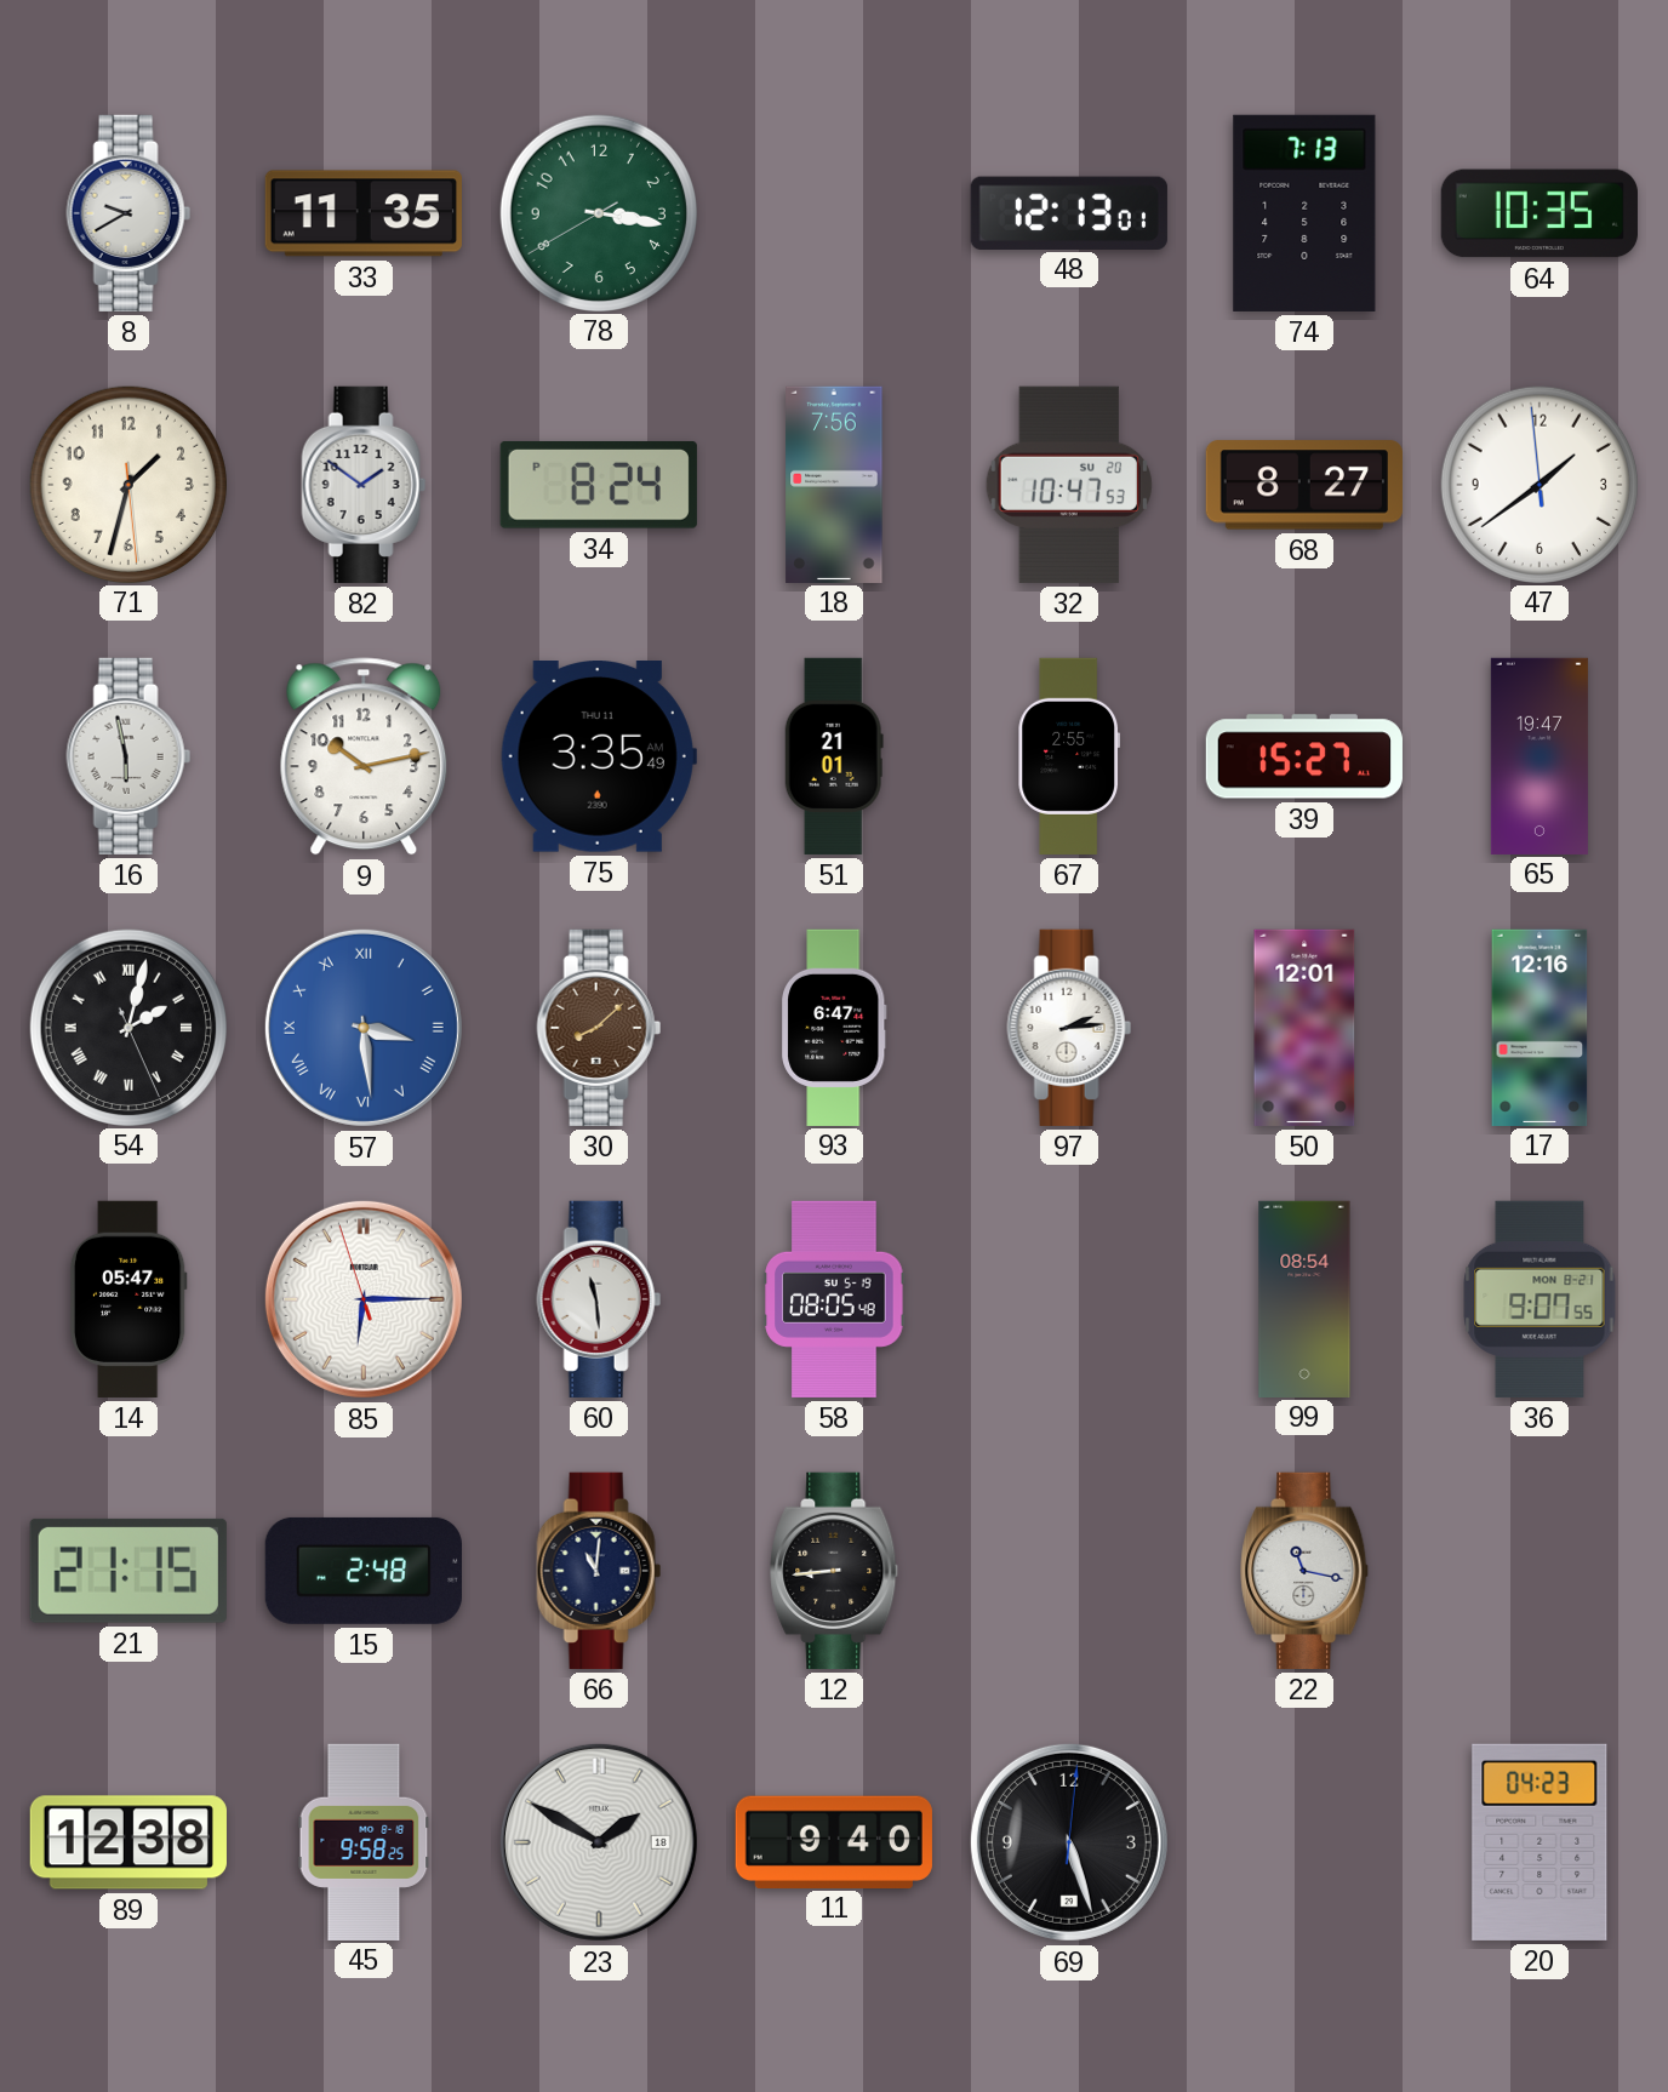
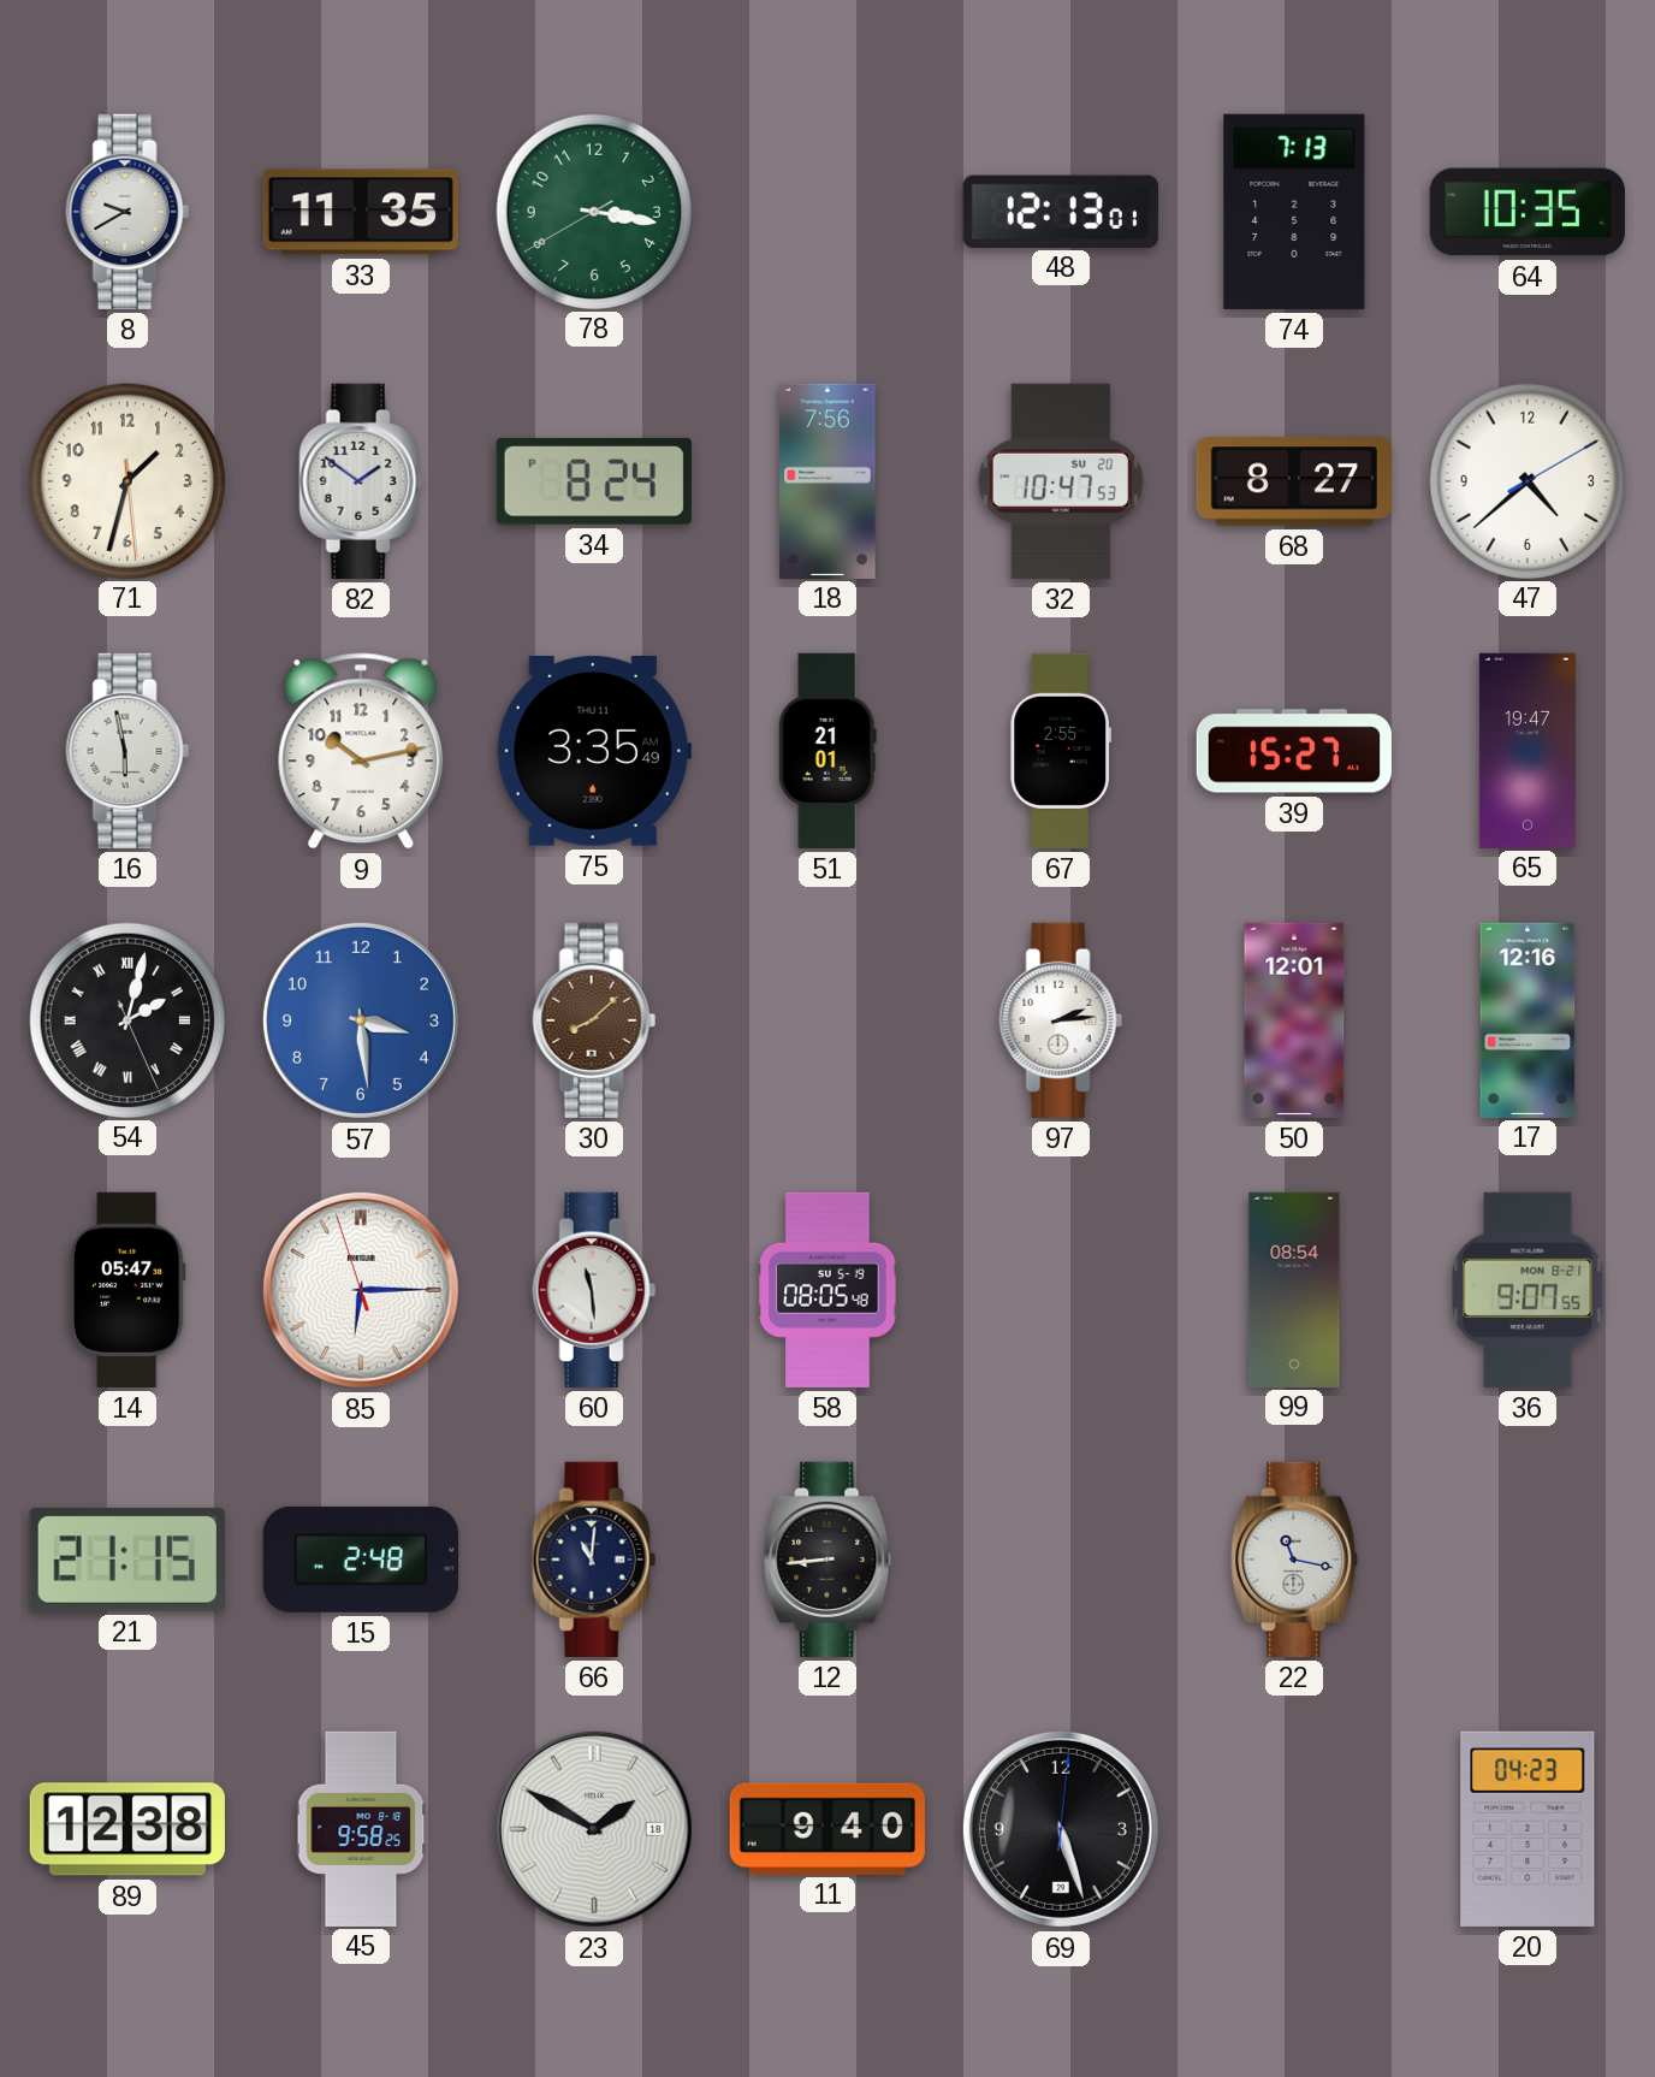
47: 1:38 -> 4:38
57 numerals: Roman -> Arabic
93: 6:47 -> none
